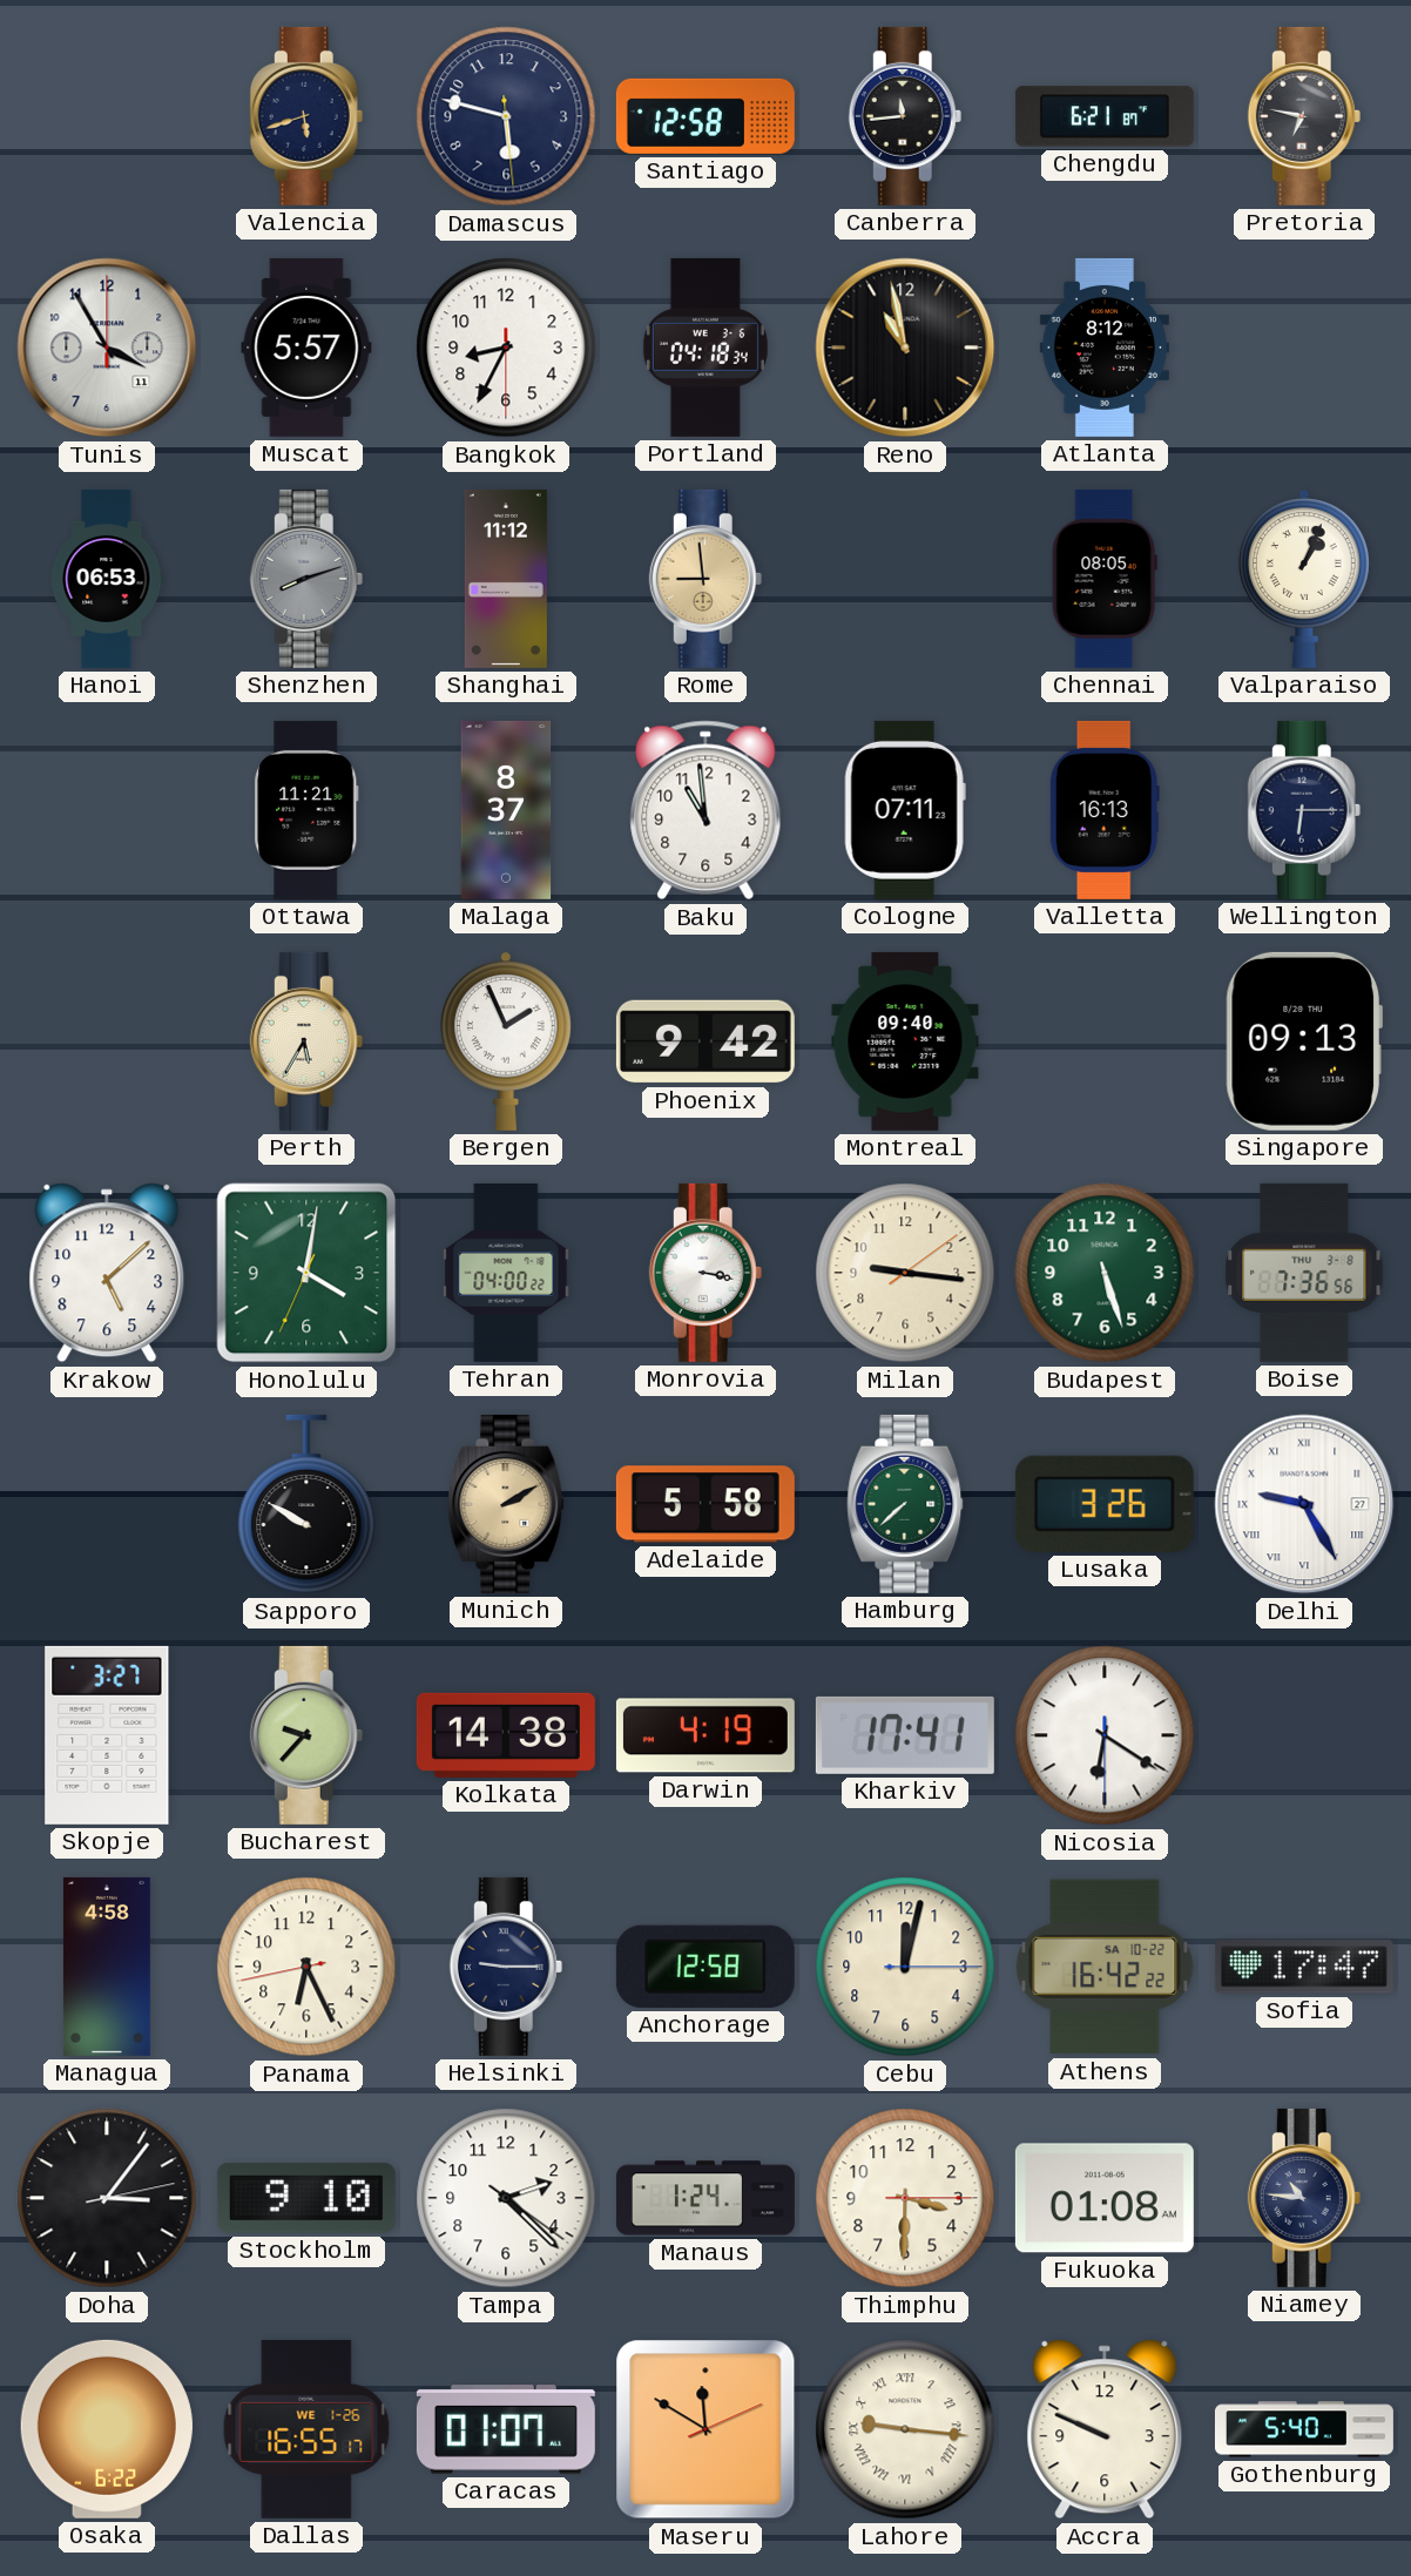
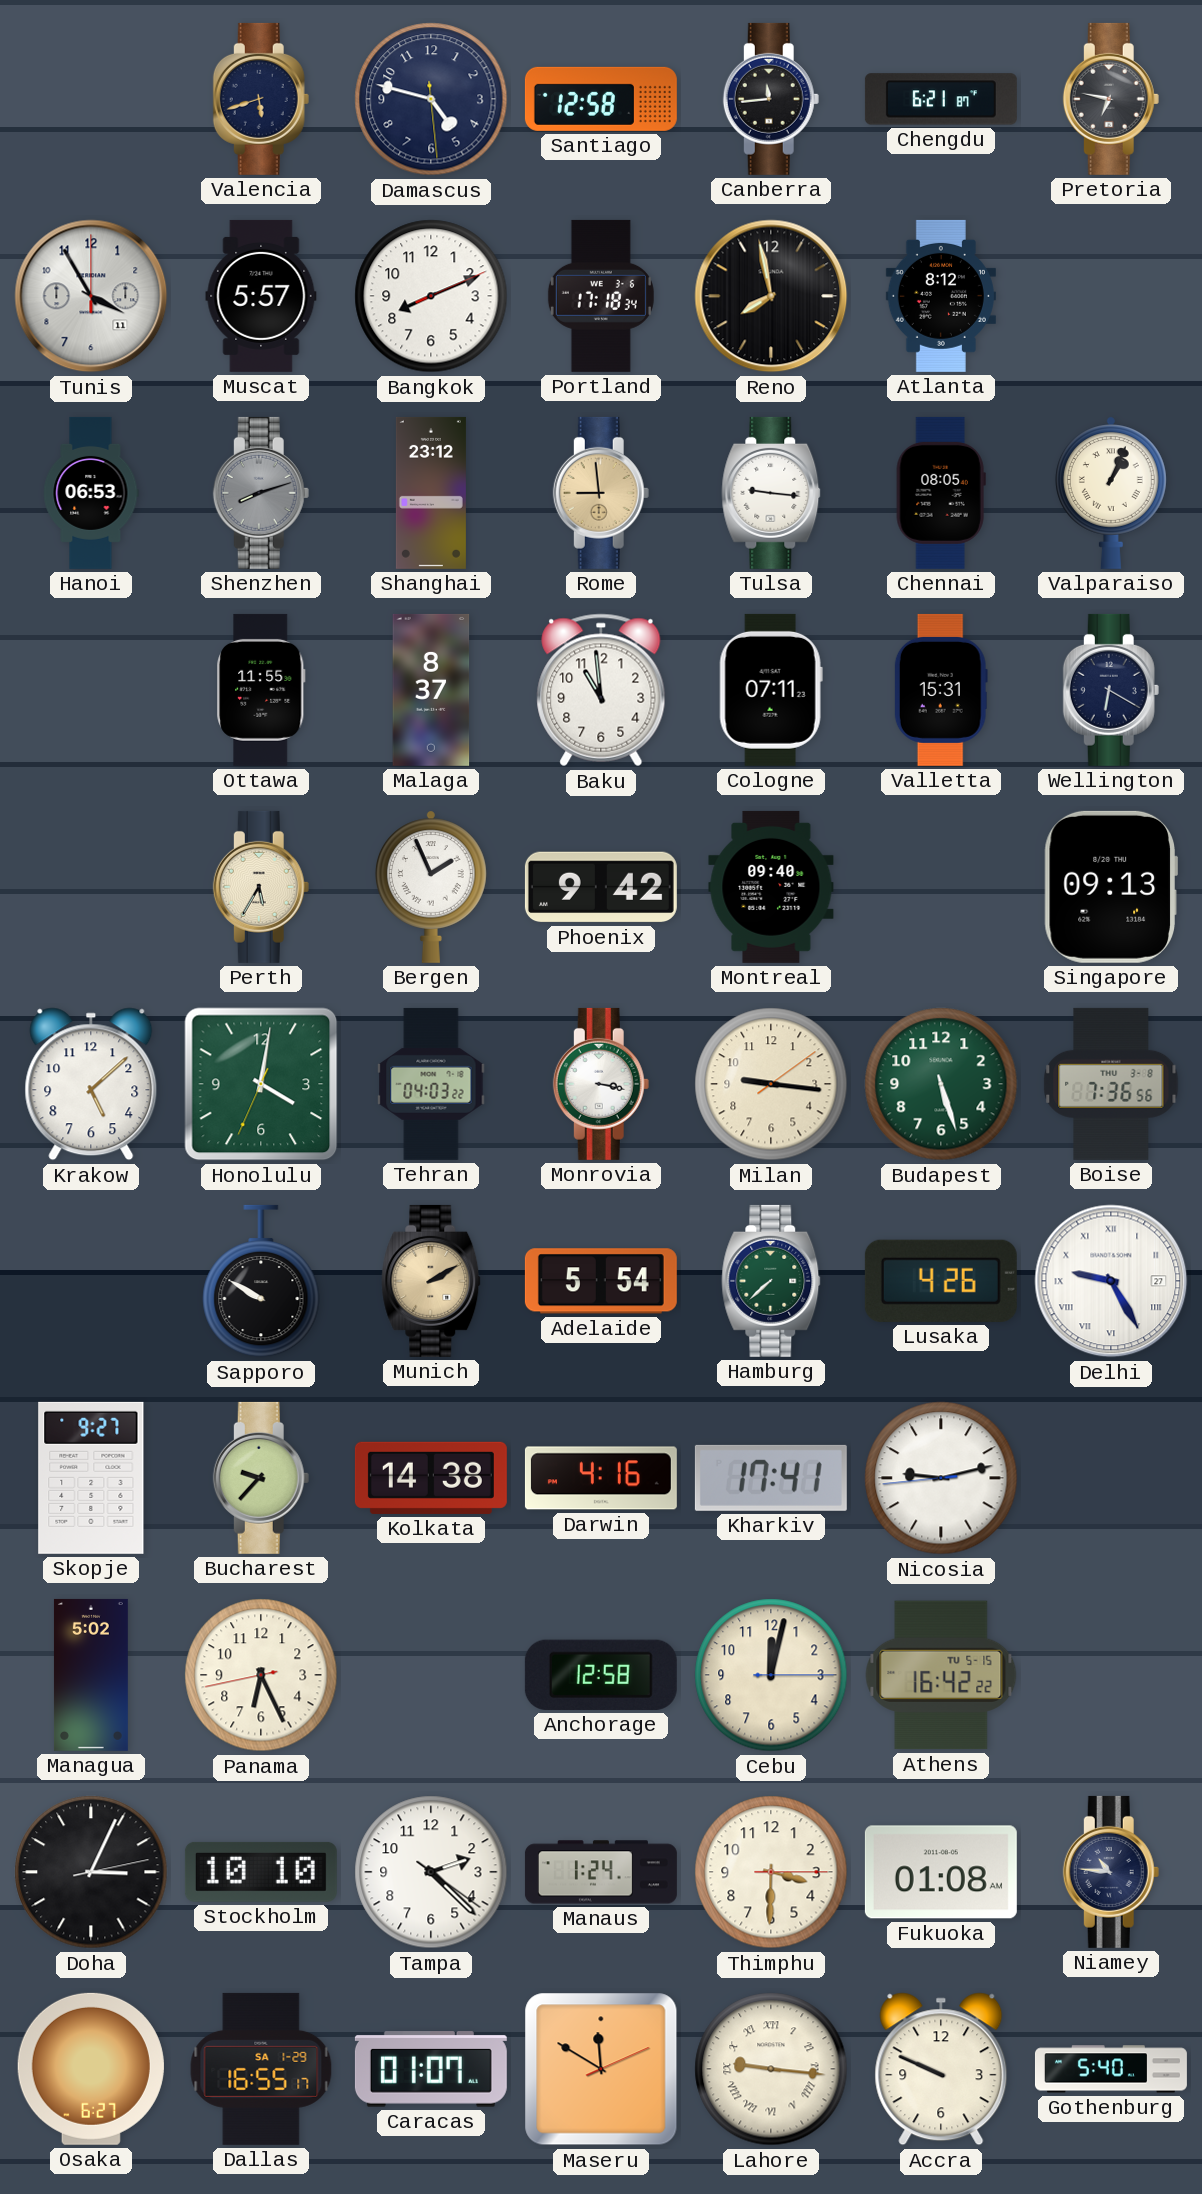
Damascus: 5:47 -> 4:47
Bangkok: 8:34 -> 8:11
Portland: 04:18 -> 17:18
Reno: 10:58 -> 7:58
Shanghai: 11:12 -> 23:12
Tulsa: none -> 9:16
Ottawa: 11:21 -> 11:55
Valletta: 16:13 -> 15:31
Wellington: 6:15 -> 6:20
Tehran: 04:00 -> 04:03
Adelaide: 5:58 -> 5:54
Lusaka: 3:26 -> 4:26
Skopje: 3:27 -> 9:27
Darwin: 4:19 -> 4:16
Nicosia: 6:20 -> 9:12
Managua: 4:58 -> 5:02
Helsinki: 9:15 -> none
Athens date: SA 10-22 -> TU 5-15
Sofia: 17:47 -> none
Doha: 3:06 -> 3:04
Stockholm: 9:10 -> 10:10
Osaka: 6:22 -> 6:27
Dallas date: WE 1-26 -> SA 1-29
